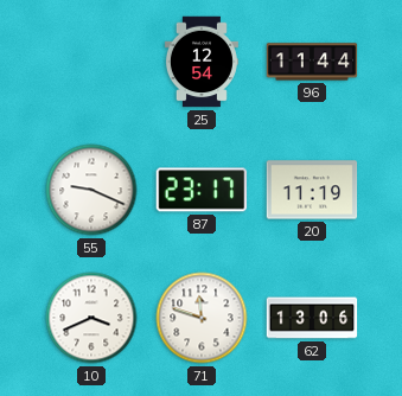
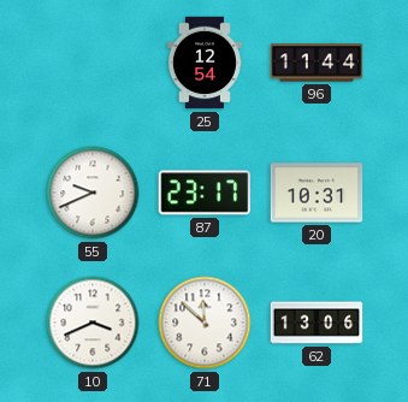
55: 9:19 -> 9:41
20: 11:19 -> 10:31
71: 11:48 -> 11:52
